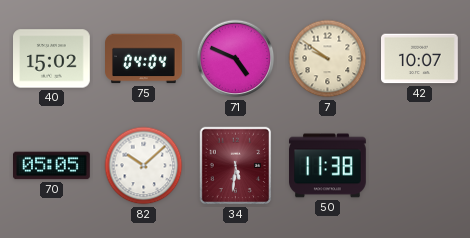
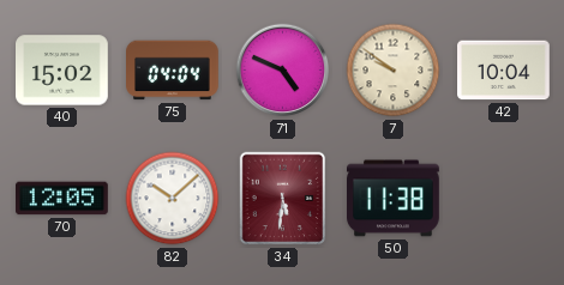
42: 10:07 -> 10:04
70: 05:05 -> 12:05
